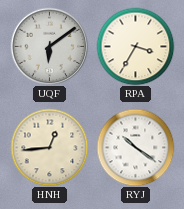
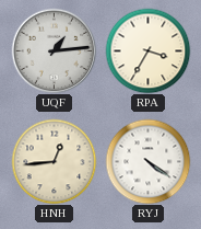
UQF: 6:09 -> 1:14
RYJ: 10:21 -> 4:21
